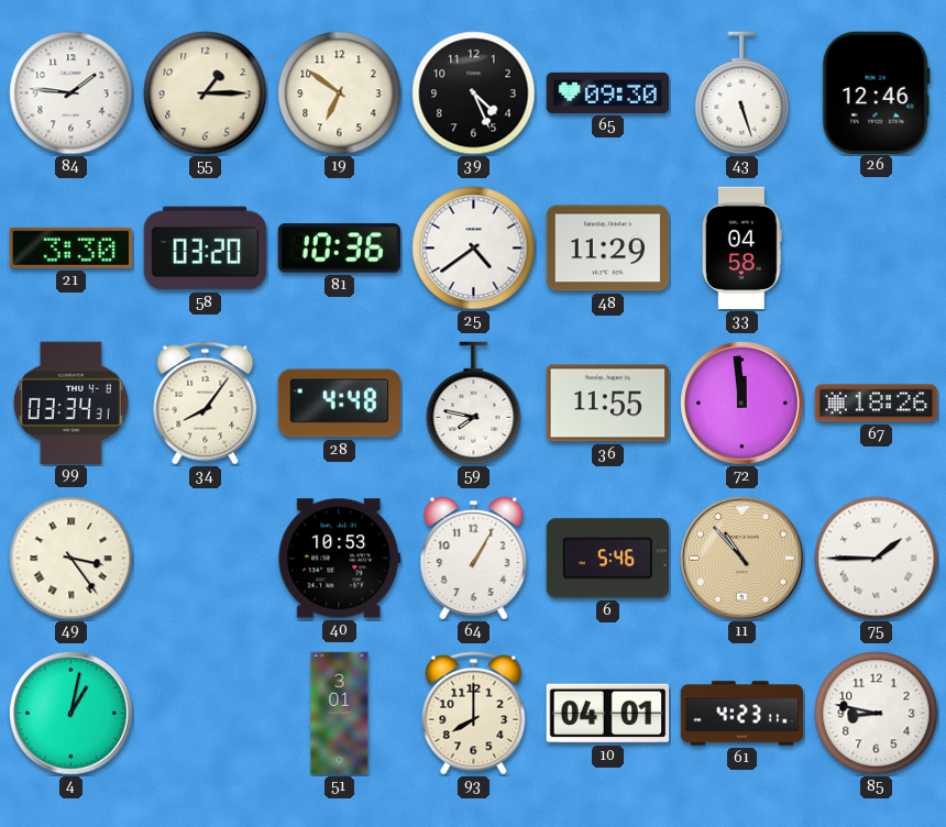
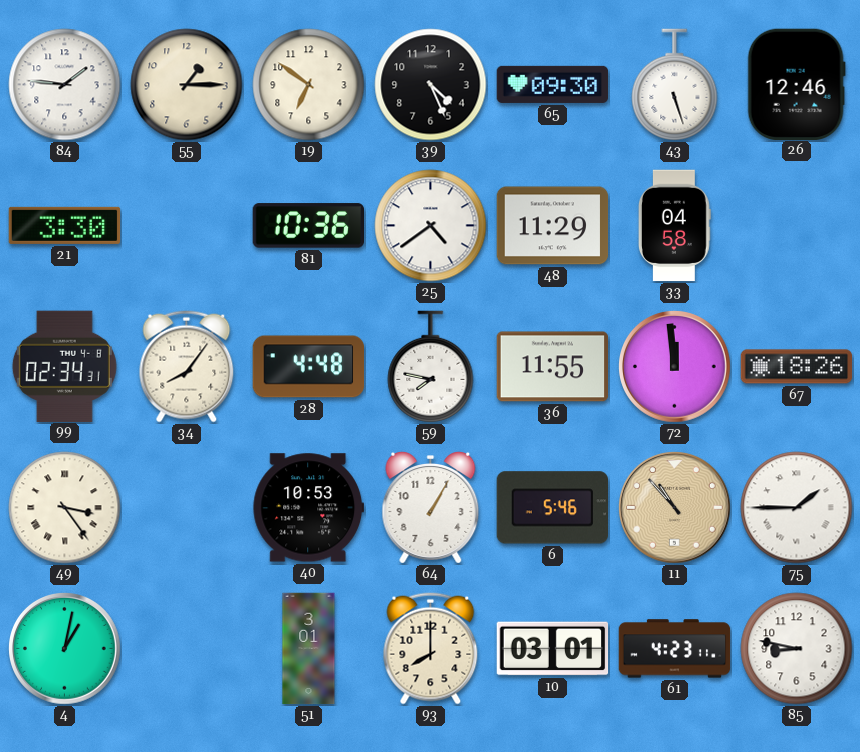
58: 03:20 -> none
99: 03:34 -> 02:34
10: 04:01 -> 03:01
